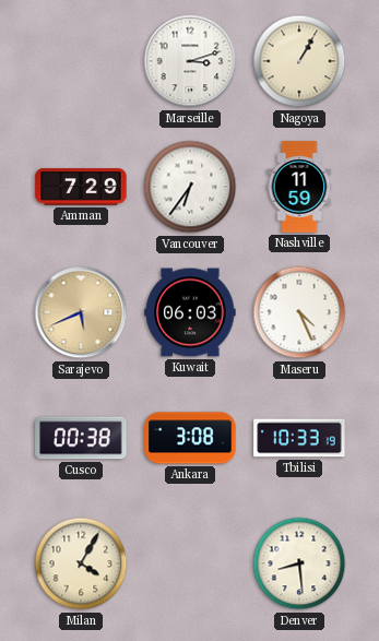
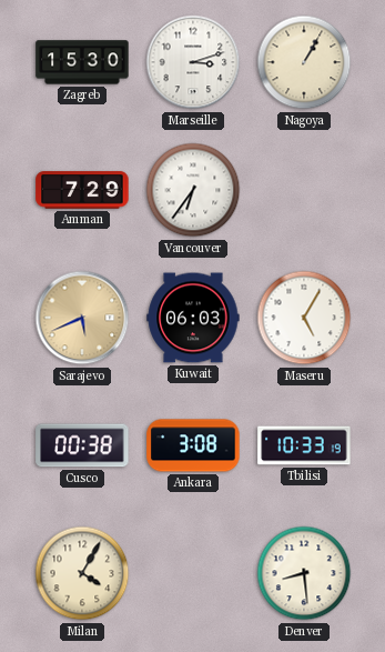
Zagreb: none -> 15:30
Nashville: 11:59 -> none
Maseru: 4:26 -> 5:05
